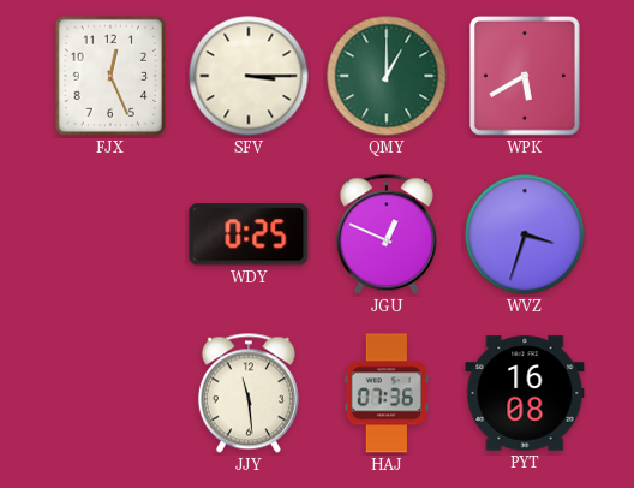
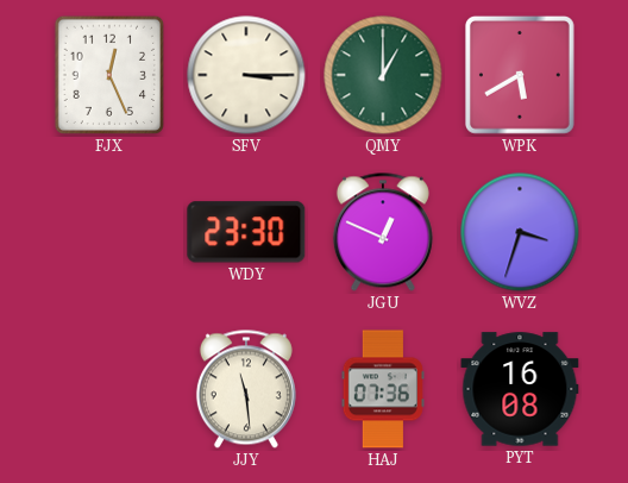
WDY: 0:25 -> 23:30
